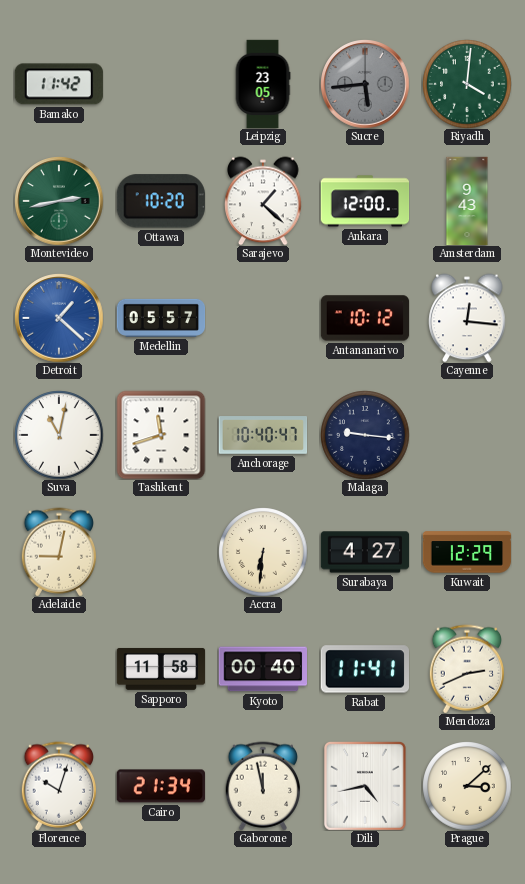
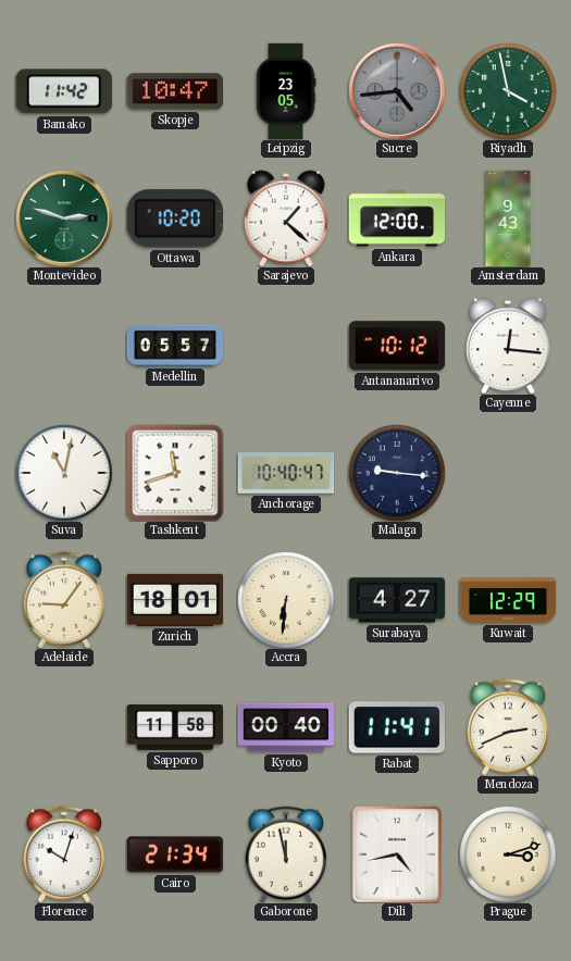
Skopje: none -> 10:47
Sucre: 5:44 -> 4:44
Riyadh: 4:01 -> 3:58
Montevideo: 2:43 -> 2:48
Detroit: 1:22 -> none
Adelaide: 9:02 -> 9:06
Zurich: none -> 18:01
Prague: 3:08 -> 3:12
